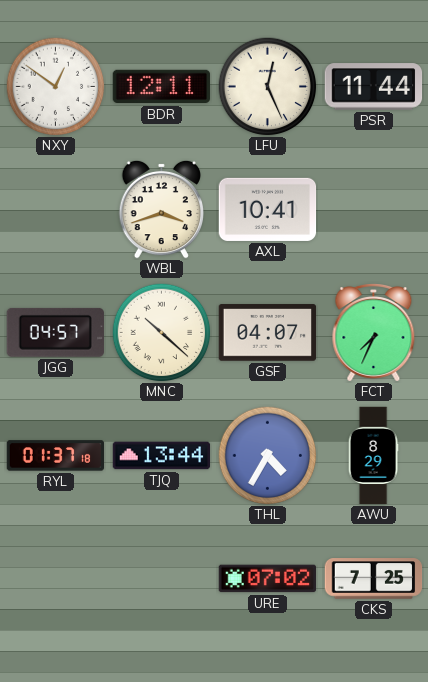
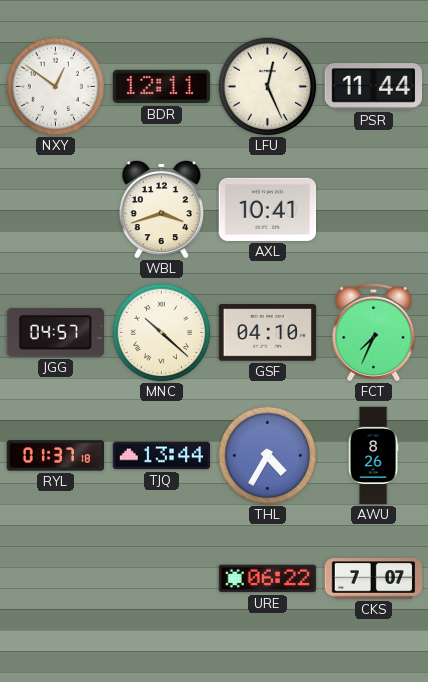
GSF: 04:07 -> 04:10
AWU: 8:29 -> 8:26
URE: 07:02 -> 06:22
CKS: 7:25 -> 7:07
